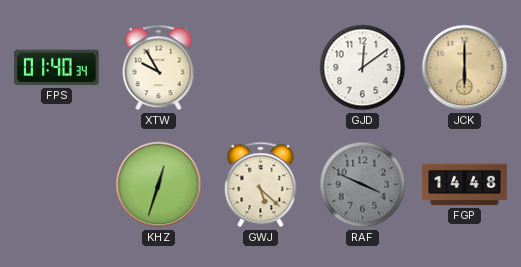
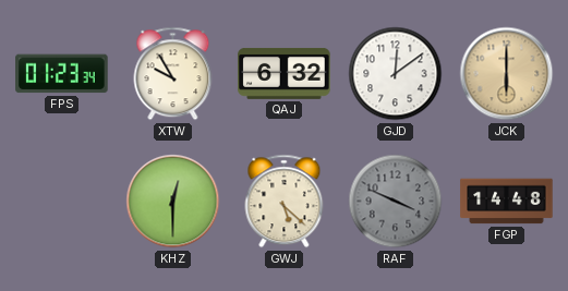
FPS: 01:40 -> 01:23
QAJ: none -> 6:32
KHZ: 12:33 -> 12:30
